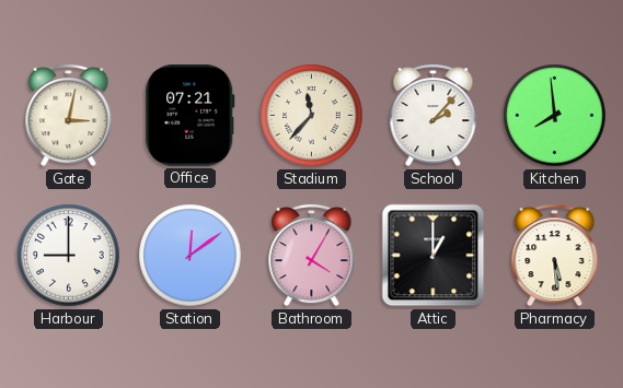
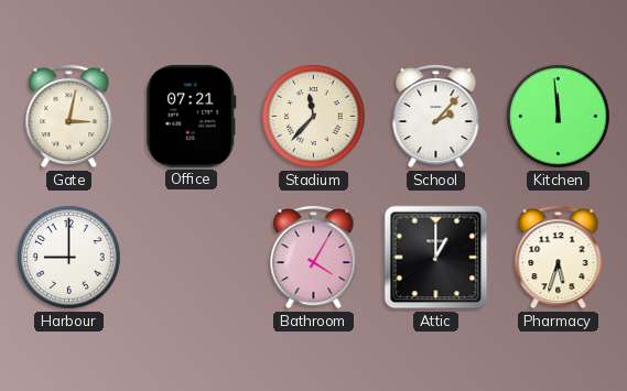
Kitchen: 7:59 -> 11:59
Station: 12:09 -> none
Pharmacy: 5:29 -> 5:33
